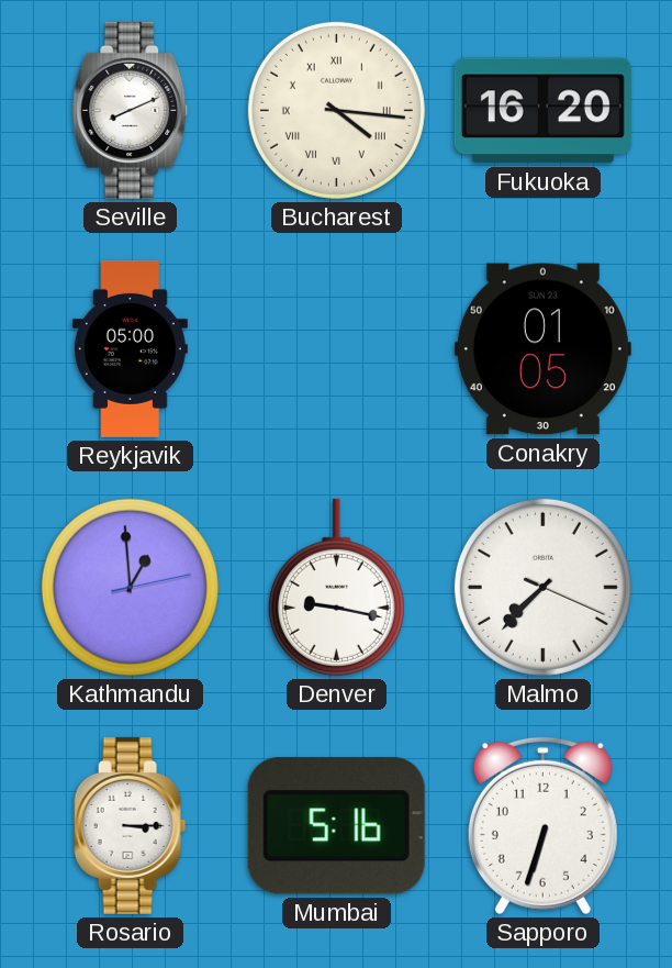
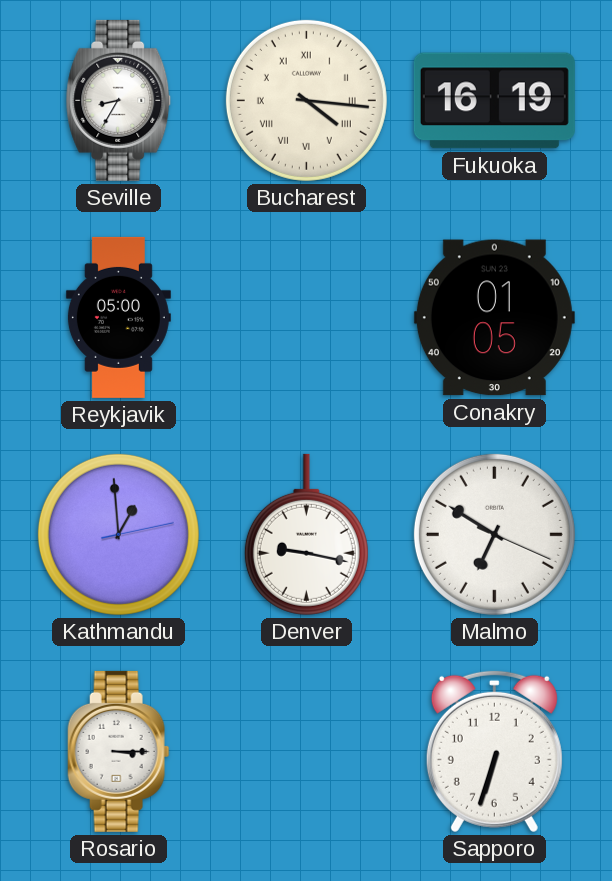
Seville: 8:11 -> 8:35
Fukuoka: 16:20 -> 16:19
Malmo: 7:37 -> 6:50
Mumbai: 5:16 -> none
